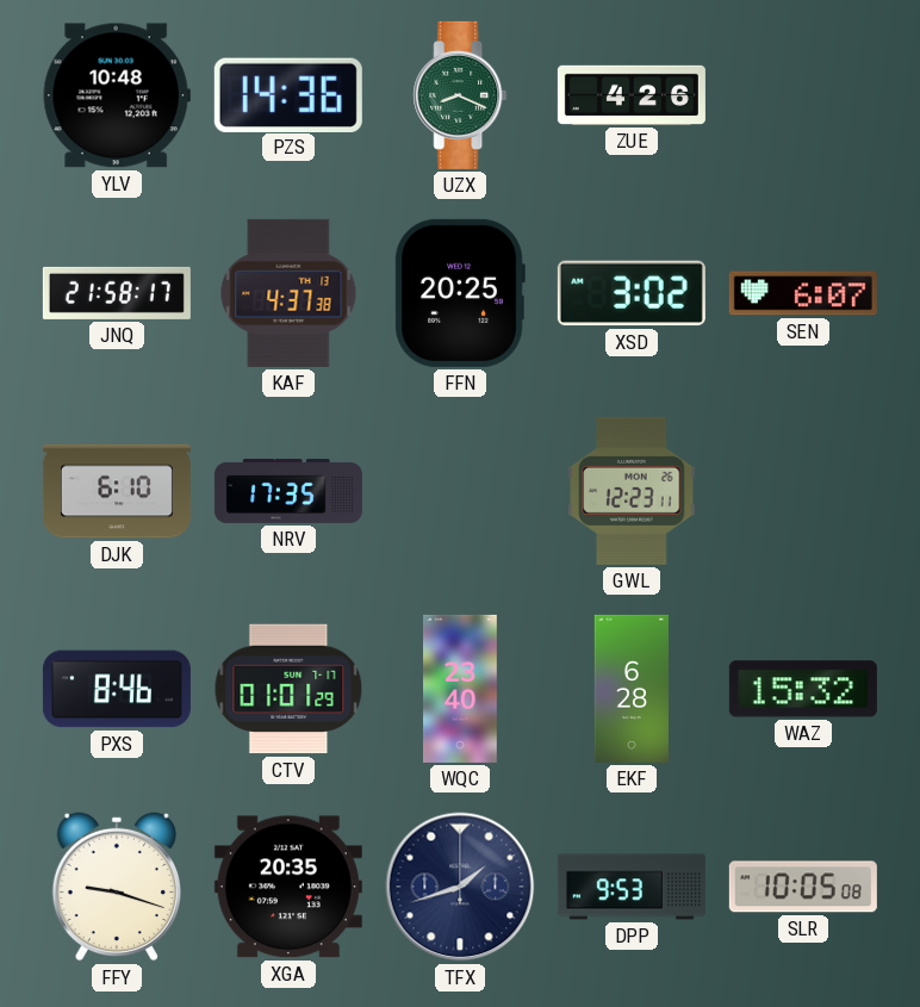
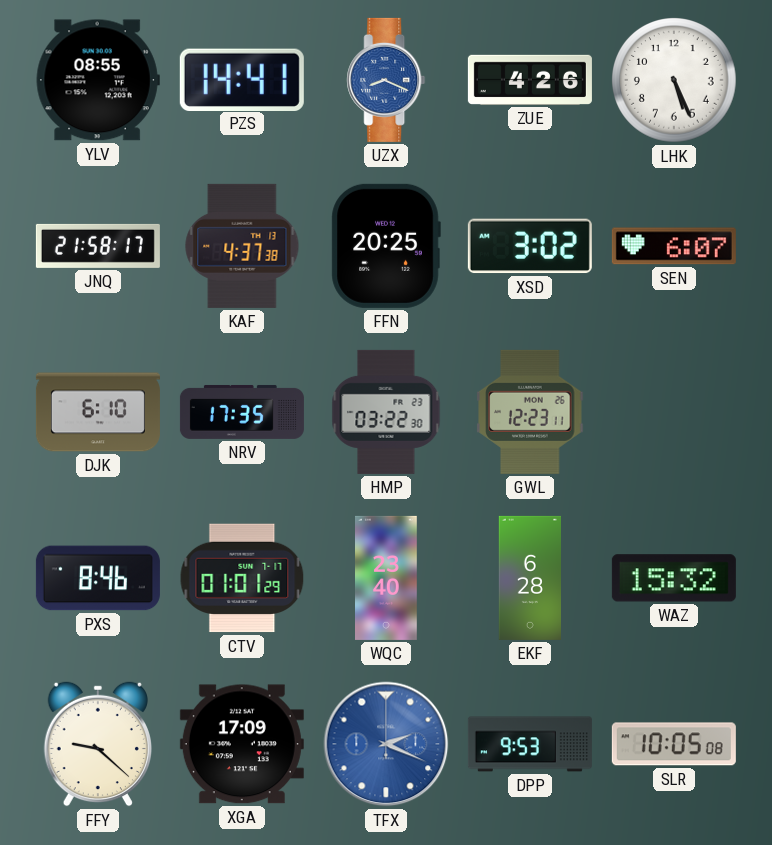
YLV: 10:48 -> 08:55
PZS: 14:36 -> 14:41
UZX dial: green -> blue
LHK: none -> 5:26
HMP: none -> 03:22
FFY: 9:18 -> 9:22
XGA: 20:35 -> 17:09
TFX: 1:42 -> 2:19
TFX dial: navy -> blue
